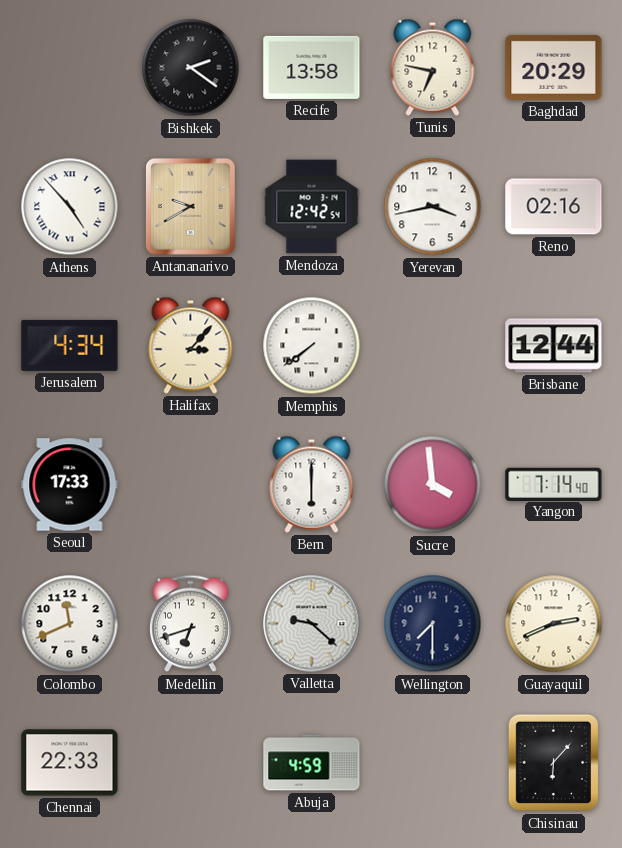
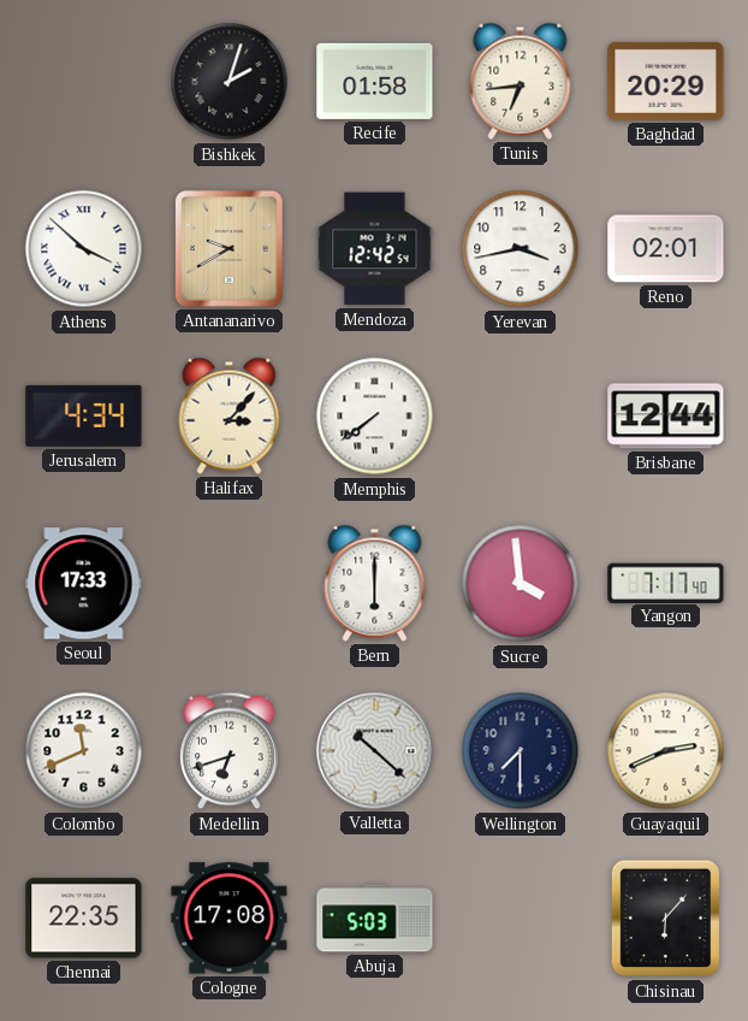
Bishkek: 2:21 -> 2:03
Recife: 13:58 -> 01:58
Tunis: 6:47 -> 6:44
Athens: 4:53 -> 3:52
Reno: 02:16 -> 02:01
Yangon: 7:14 -> 7:17
Valletta: 9:22 -> 10:22
Chennai: 22:33 -> 22:35
Cologne: none -> 17:08
Abuja: 4:59 -> 5:03
